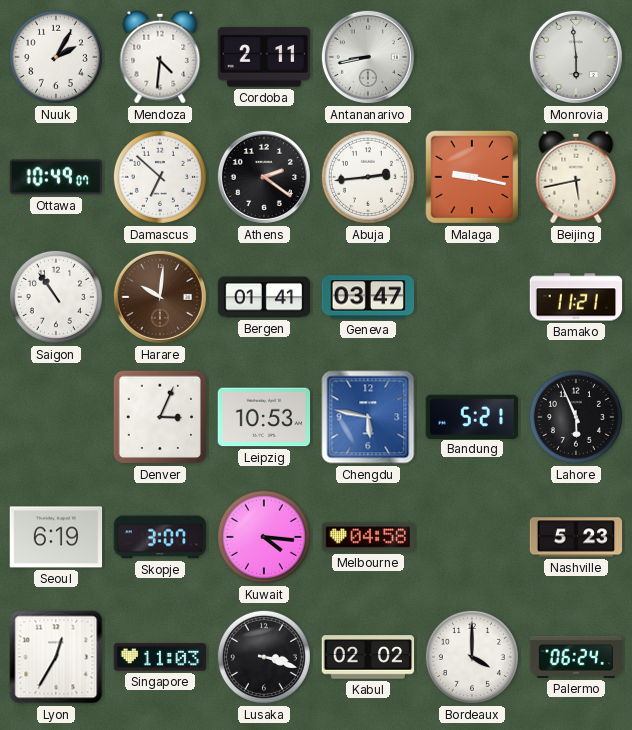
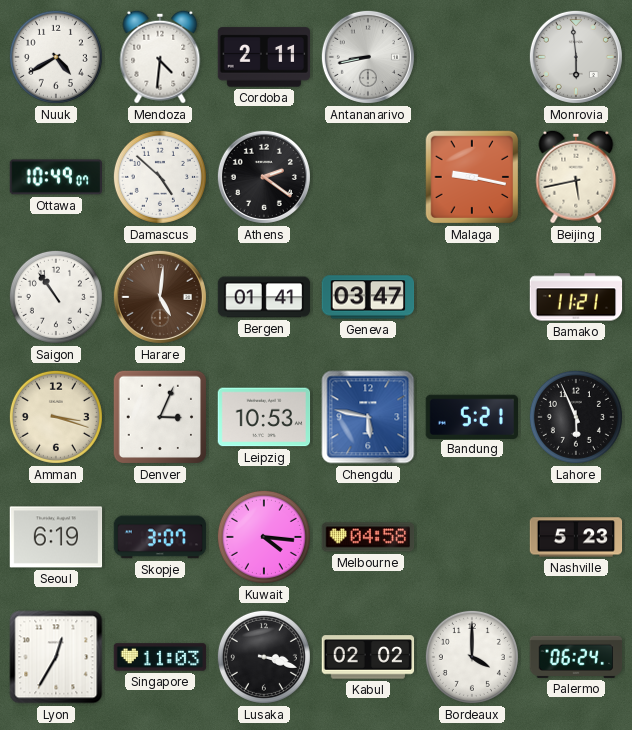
Nuuk: 2:05 -> 4:40
Damascus: 6:52 -> 4:52
Abuja: 2:44 -> none
Harare: 10:01 -> 5:01
Amman: none -> 3:18
